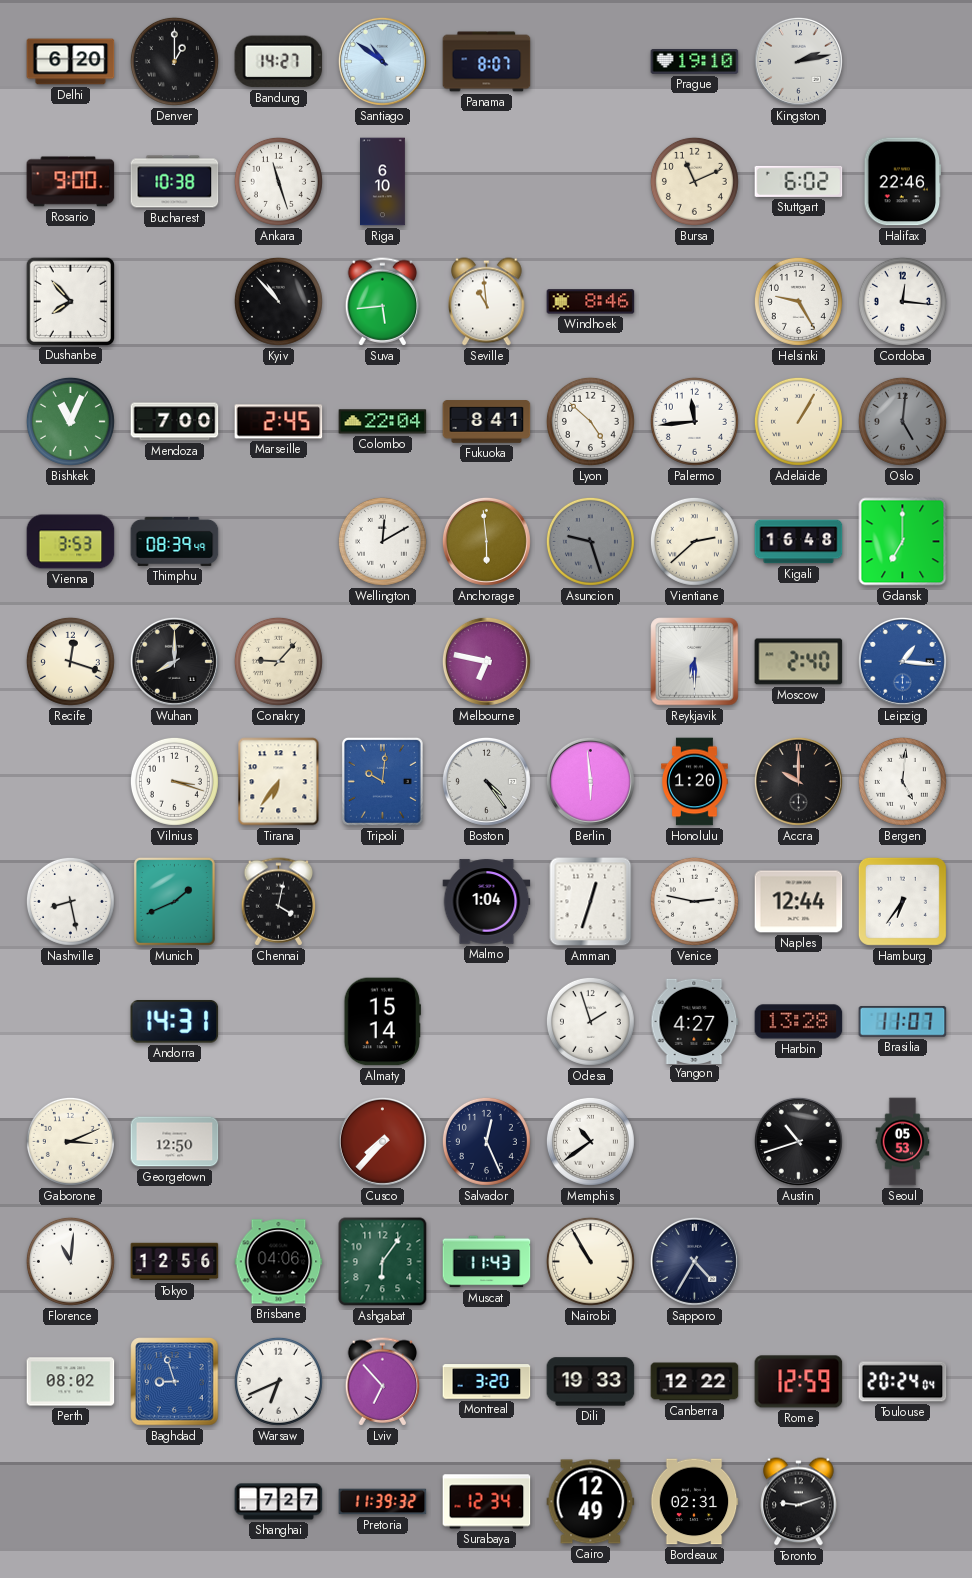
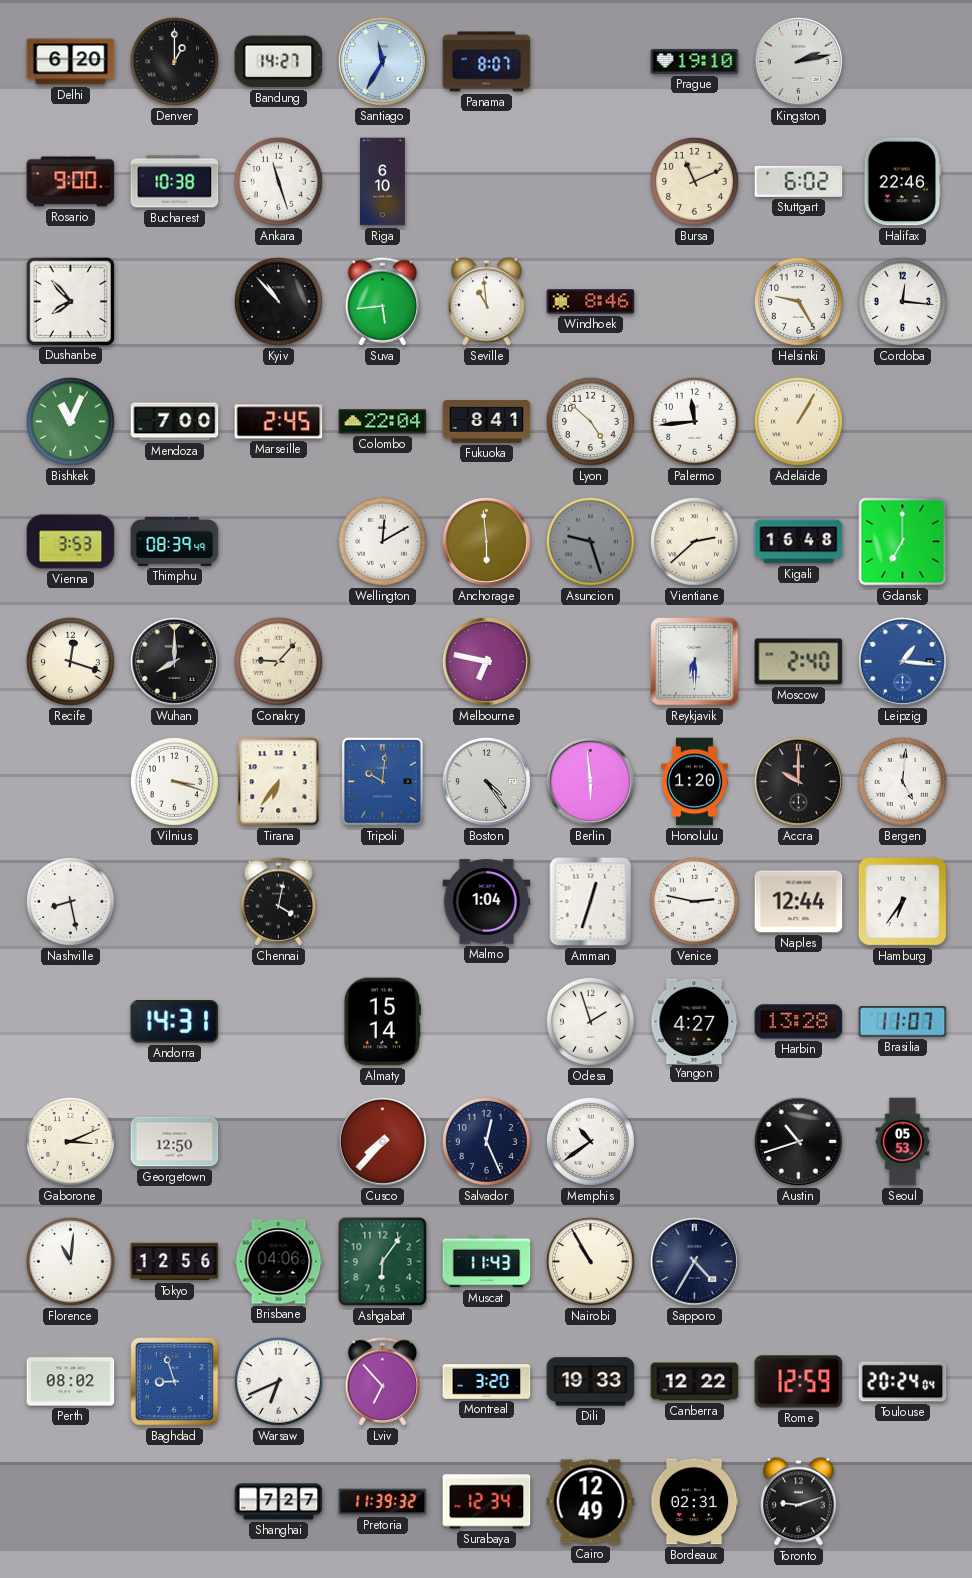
Santiago: 10:51 -> 11:35
Oslo: 5:01 -> none
Munich: 1:41 -> none
